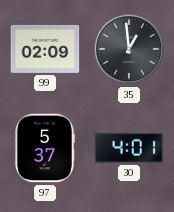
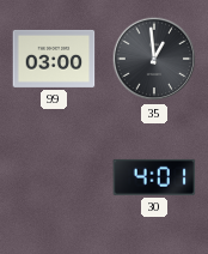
99: 02:09 -> 03:00
97: 5:37 -> none
